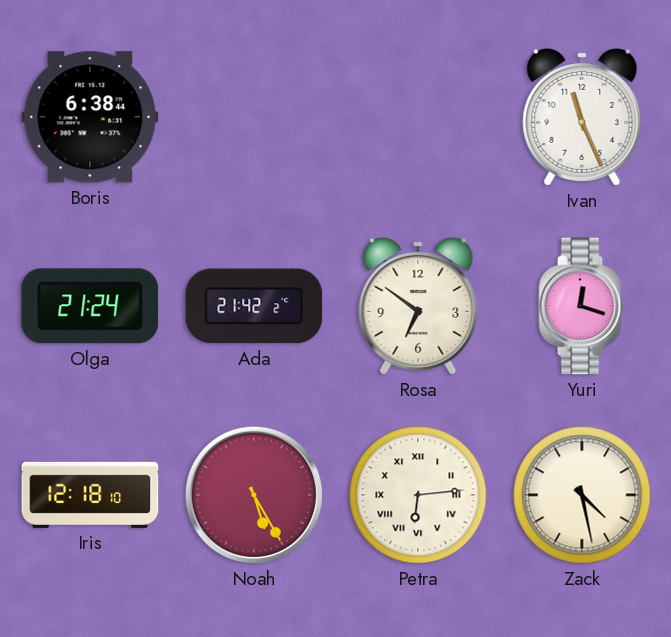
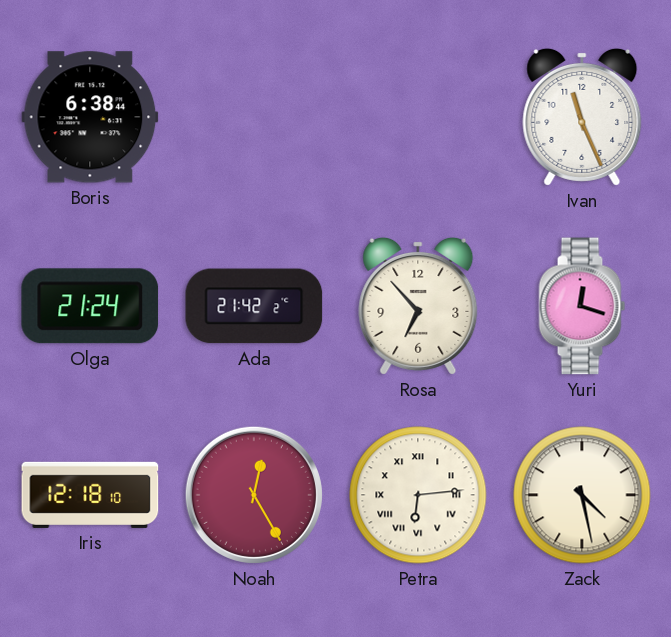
Rosa: 6:51 -> 6:53
Noah: 5:25 -> 12:25
